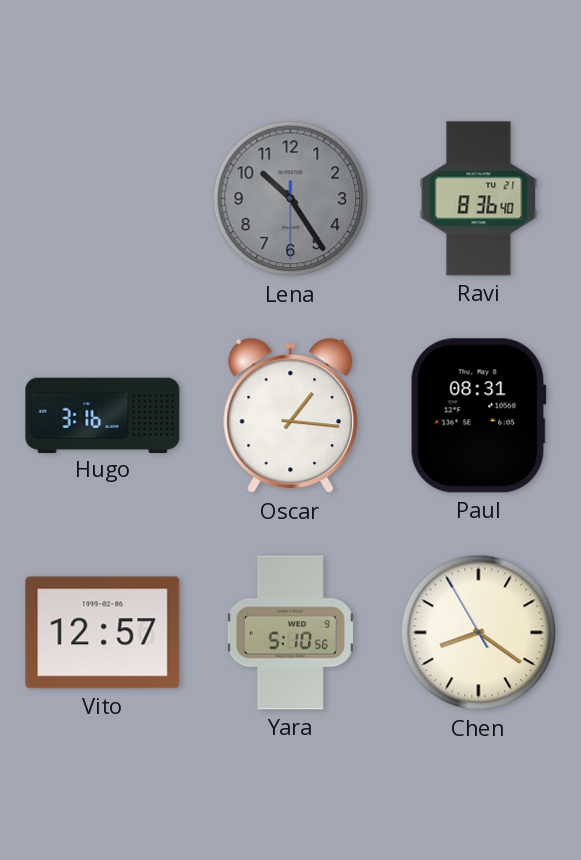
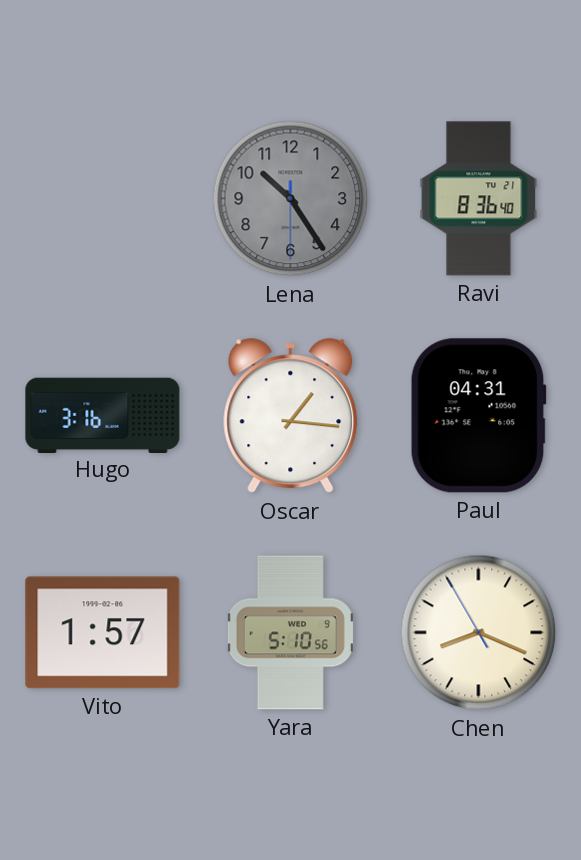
Paul: 08:31 -> 04:31
Vito: 12:57 -> 1:57
Chen: 8:20 -> 8:18
